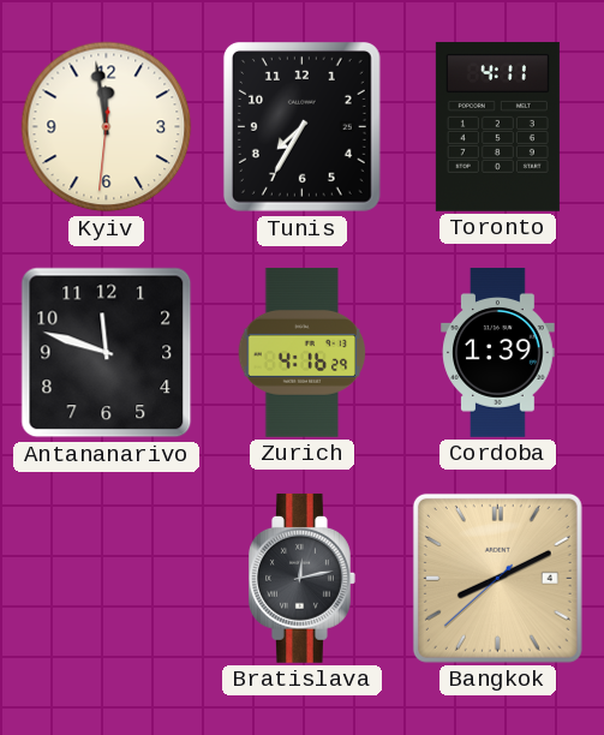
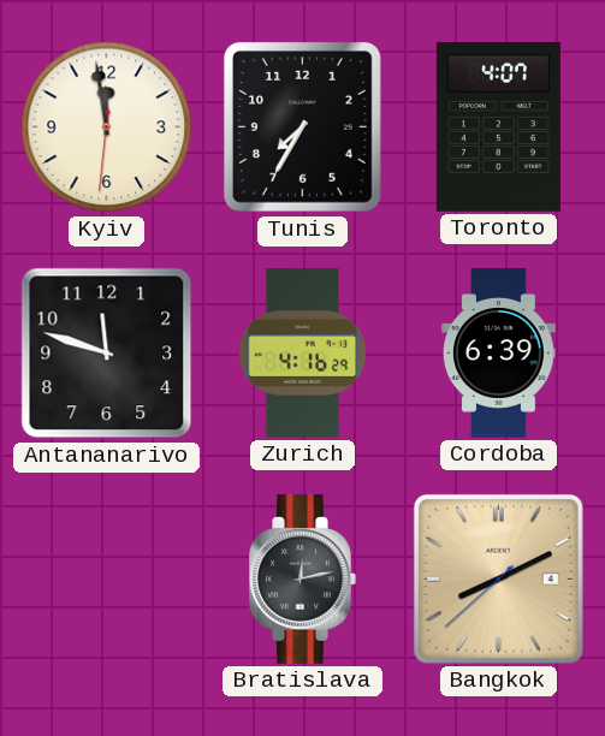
Toronto: 4:11 -> 4:07
Cordoba: 1:39 -> 6:39
